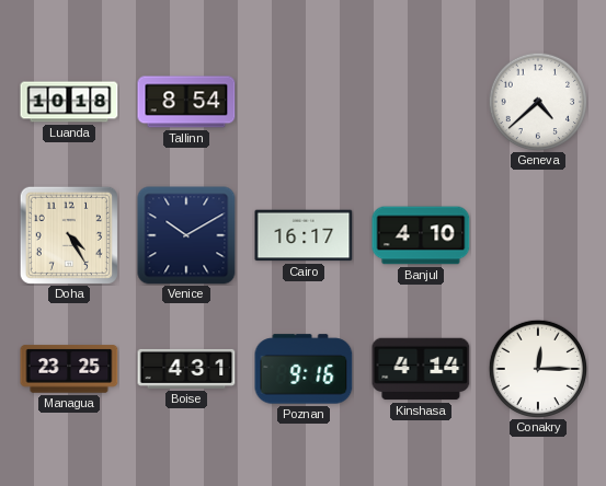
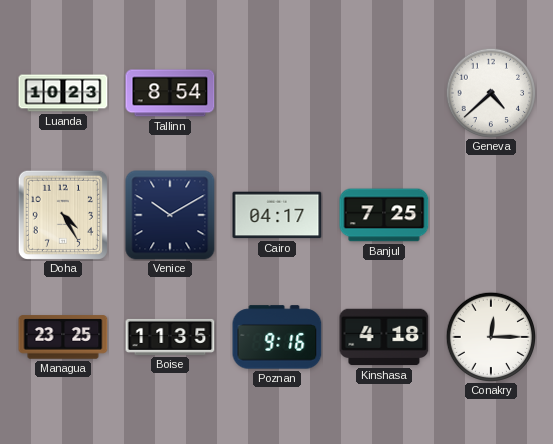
Luanda: 10:18 -> 10:23
Cairo: 16:17 -> 04:17
Banjul: 4:10 -> 7:25
Boise: 4:31 -> 11:35
Kinshasa: 4:14 -> 4:18
